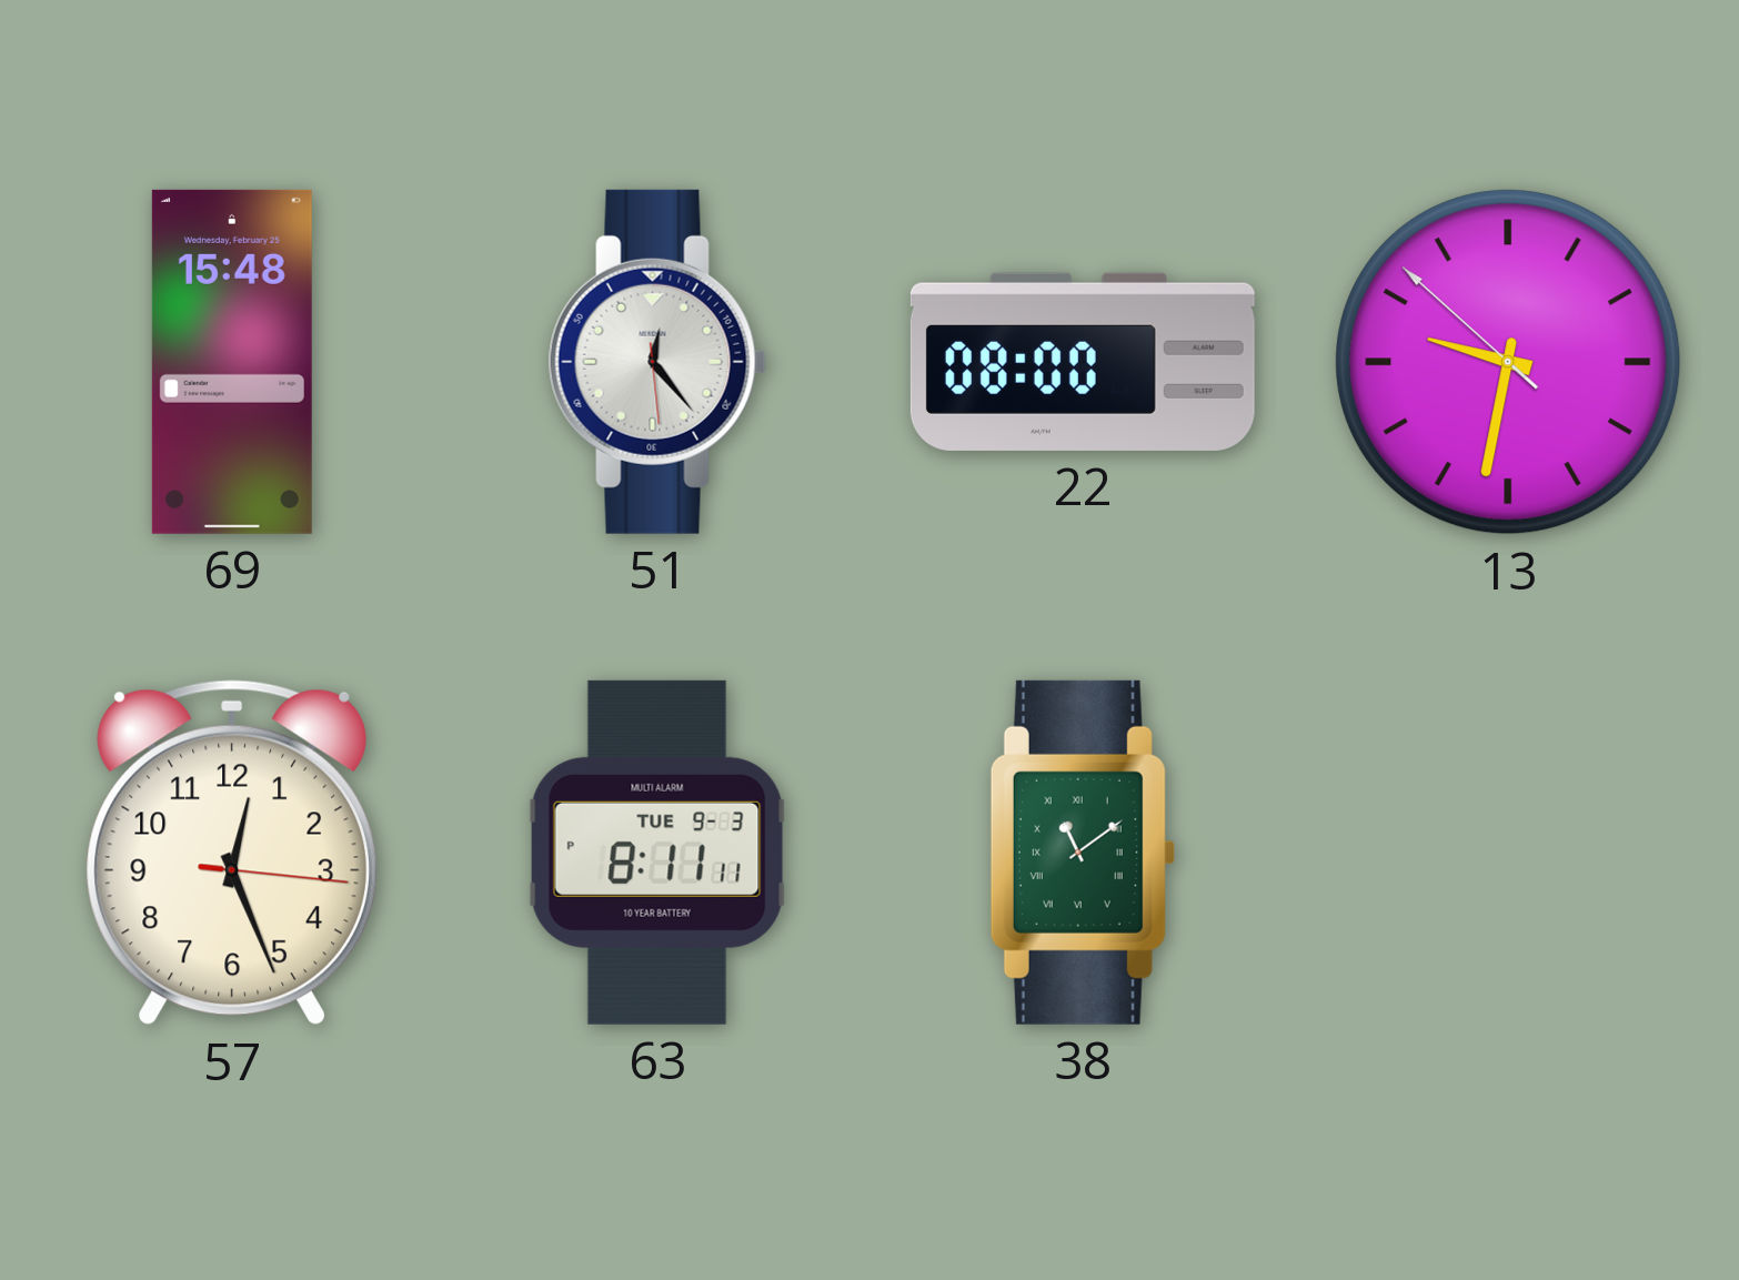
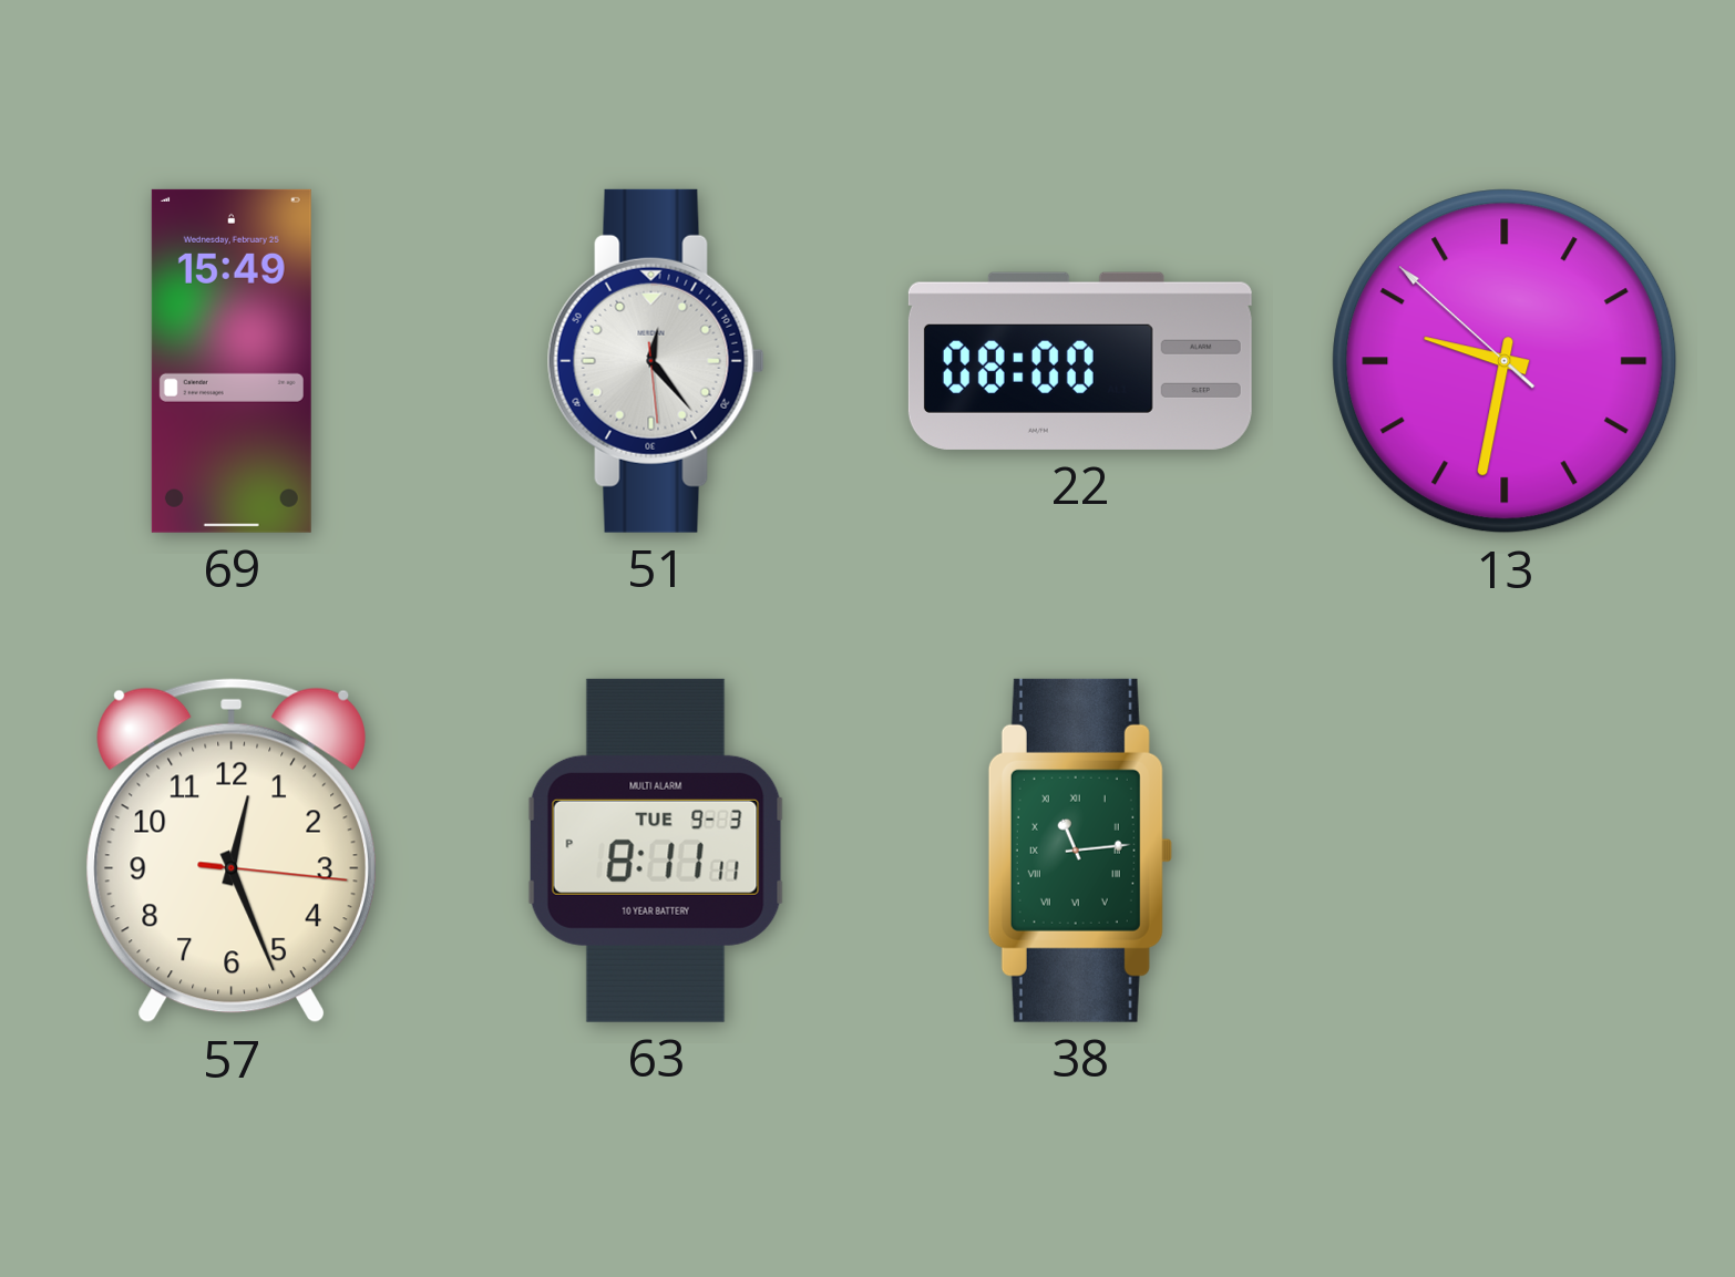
69: 15:48 -> 15:49
38: 11:09 -> 11:14
